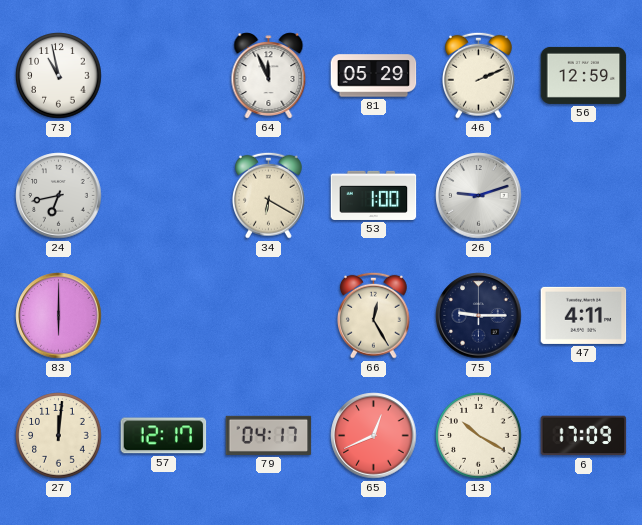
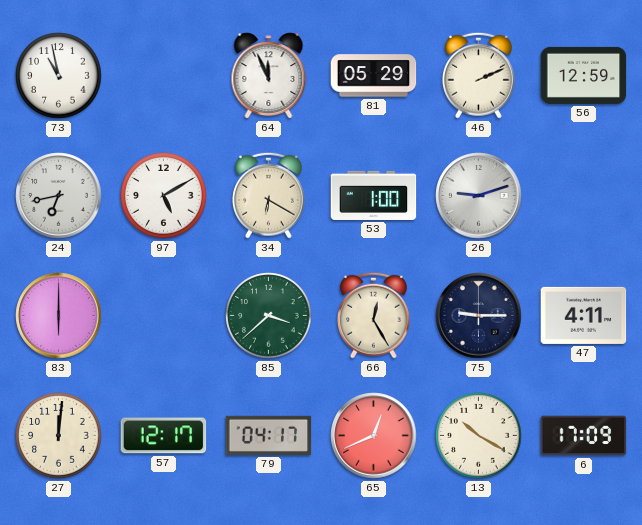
97: none -> 5:10
85: none -> 3:38
